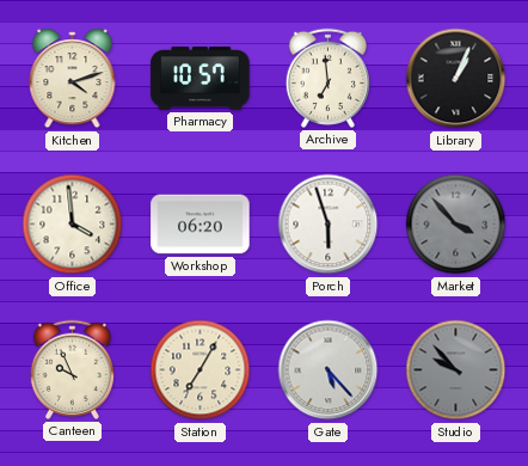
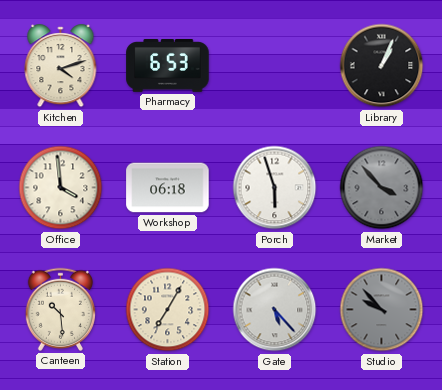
Pharmacy: 10:57 -> 6:53
Archive: 6:59 -> none
Workshop: 06:20 -> 06:18
Canteen: 9:56 -> 10:29
